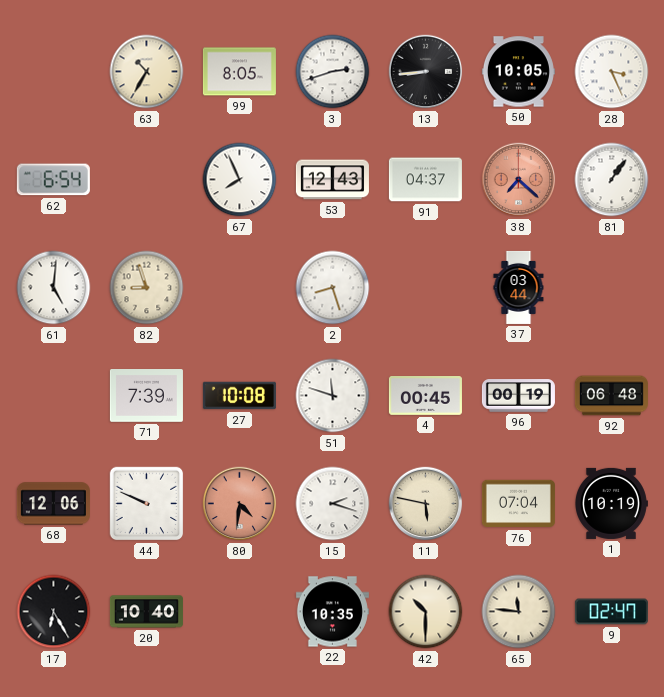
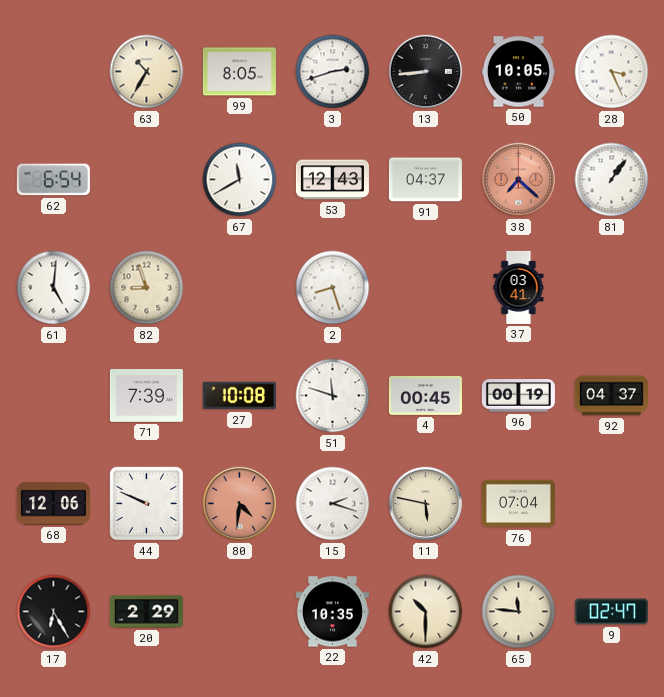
67: 7:56 -> 11:40
37: 03:44 -> 03:41
92: 06:48 -> 04:37
1: 10:19 -> none
20: 10:40 -> 2:29
